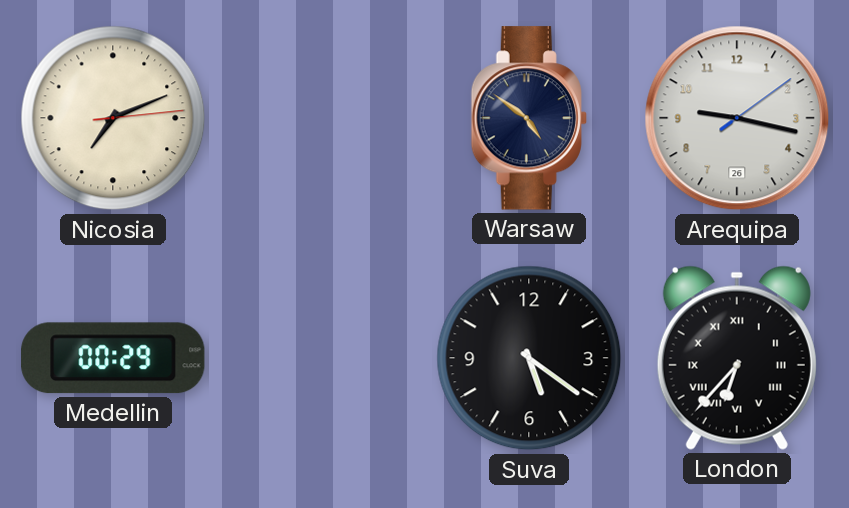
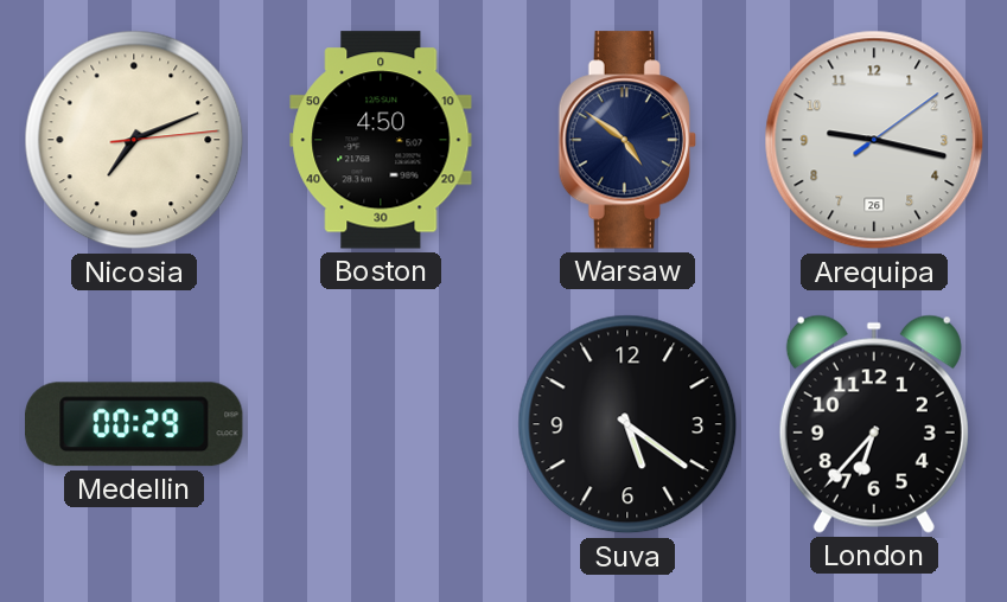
Boston: none -> 4:50
London numerals: Roman -> Arabic
